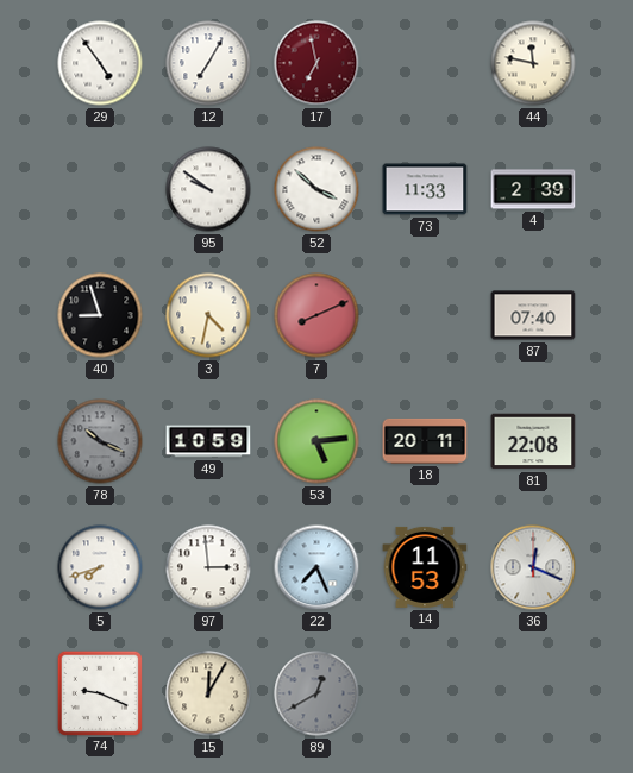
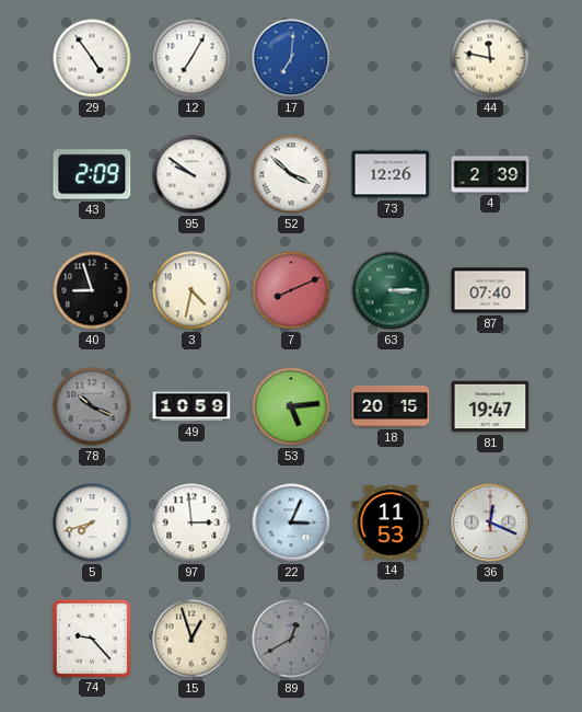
17: 6:58 -> 7:01
17 dial: burgundy -> blue
43: none -> 2:09
73: 11:33 -> 12:26
63: none -> 3:15
18: 20:11 -> 20:15
81: 22:08 -> 19:47
22: 7:26 -> 3:04
74: 9:19 -> 9:23
15: 12:05 -> 12:57
